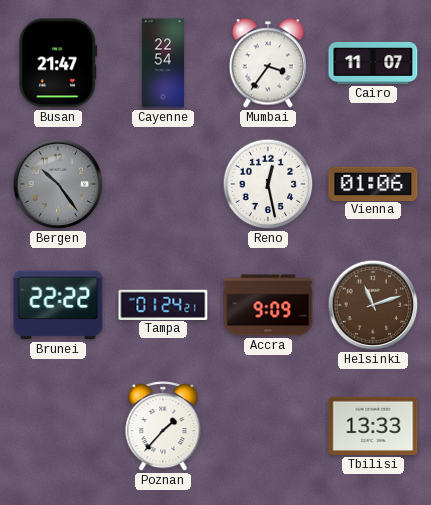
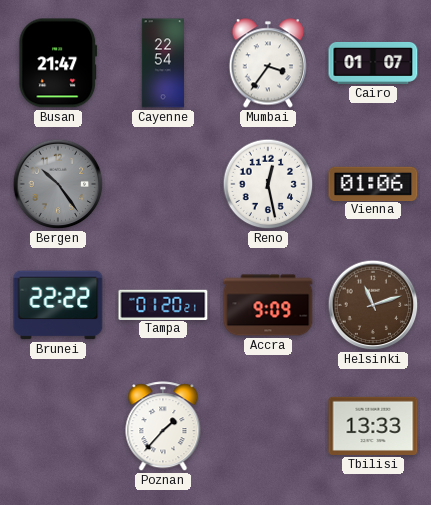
Cairo: 11:07 -> 01:07
Tampa: 01:24 -> 01:20
